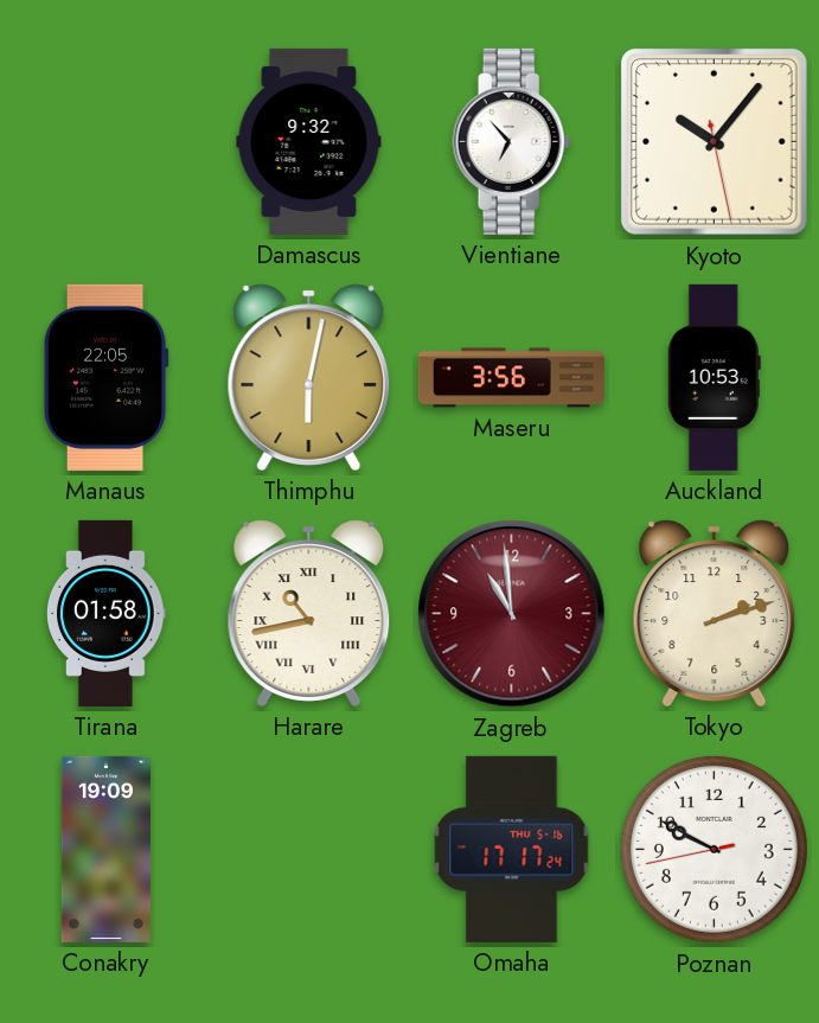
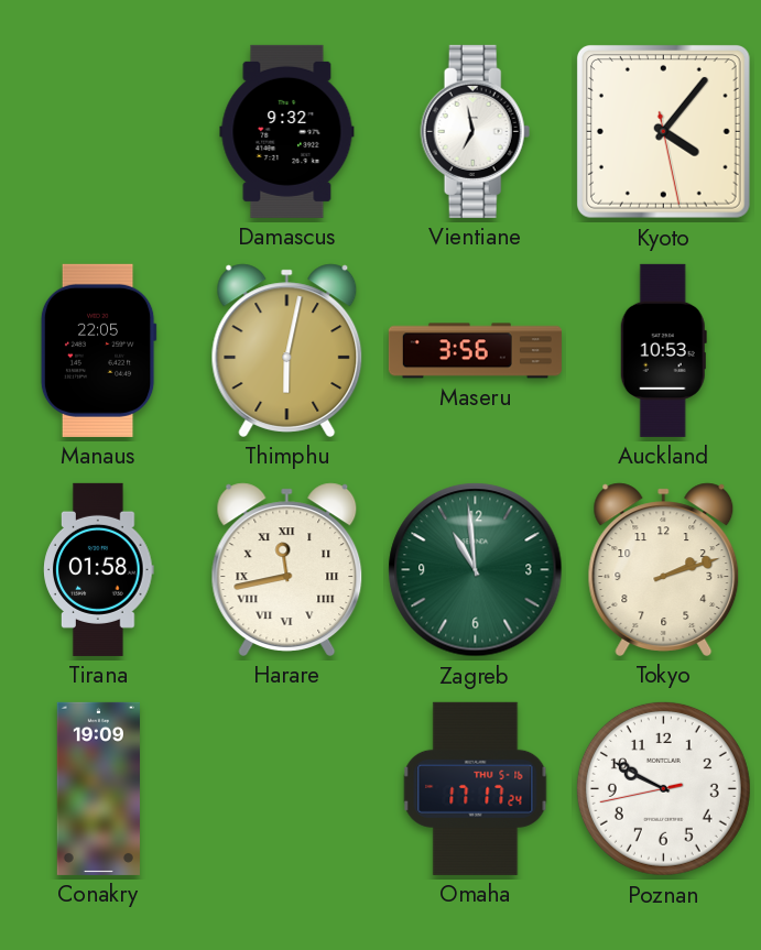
Vientiane: 6:53 -> 6:58
Kyoto: 10:06 -> 4:06
Harare: 10:43 -> 11:43
Zagreb dial: burgundy -> green
